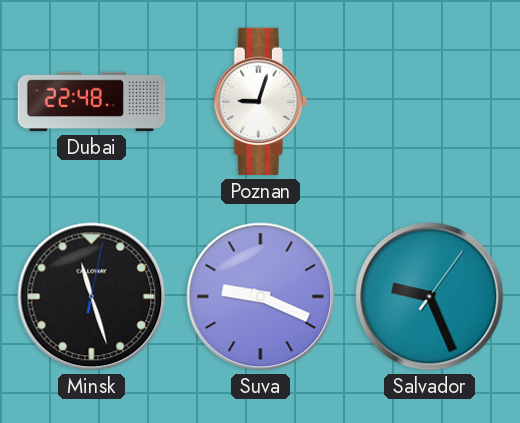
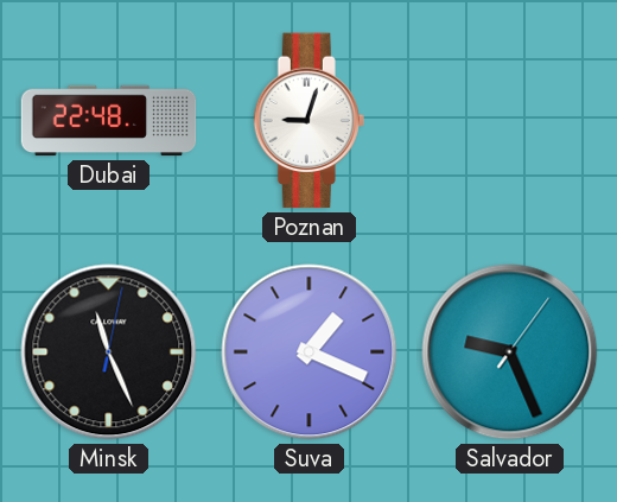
Minsk: 11:27 -> 11:26
Suva: 9:19 -> 1:19
